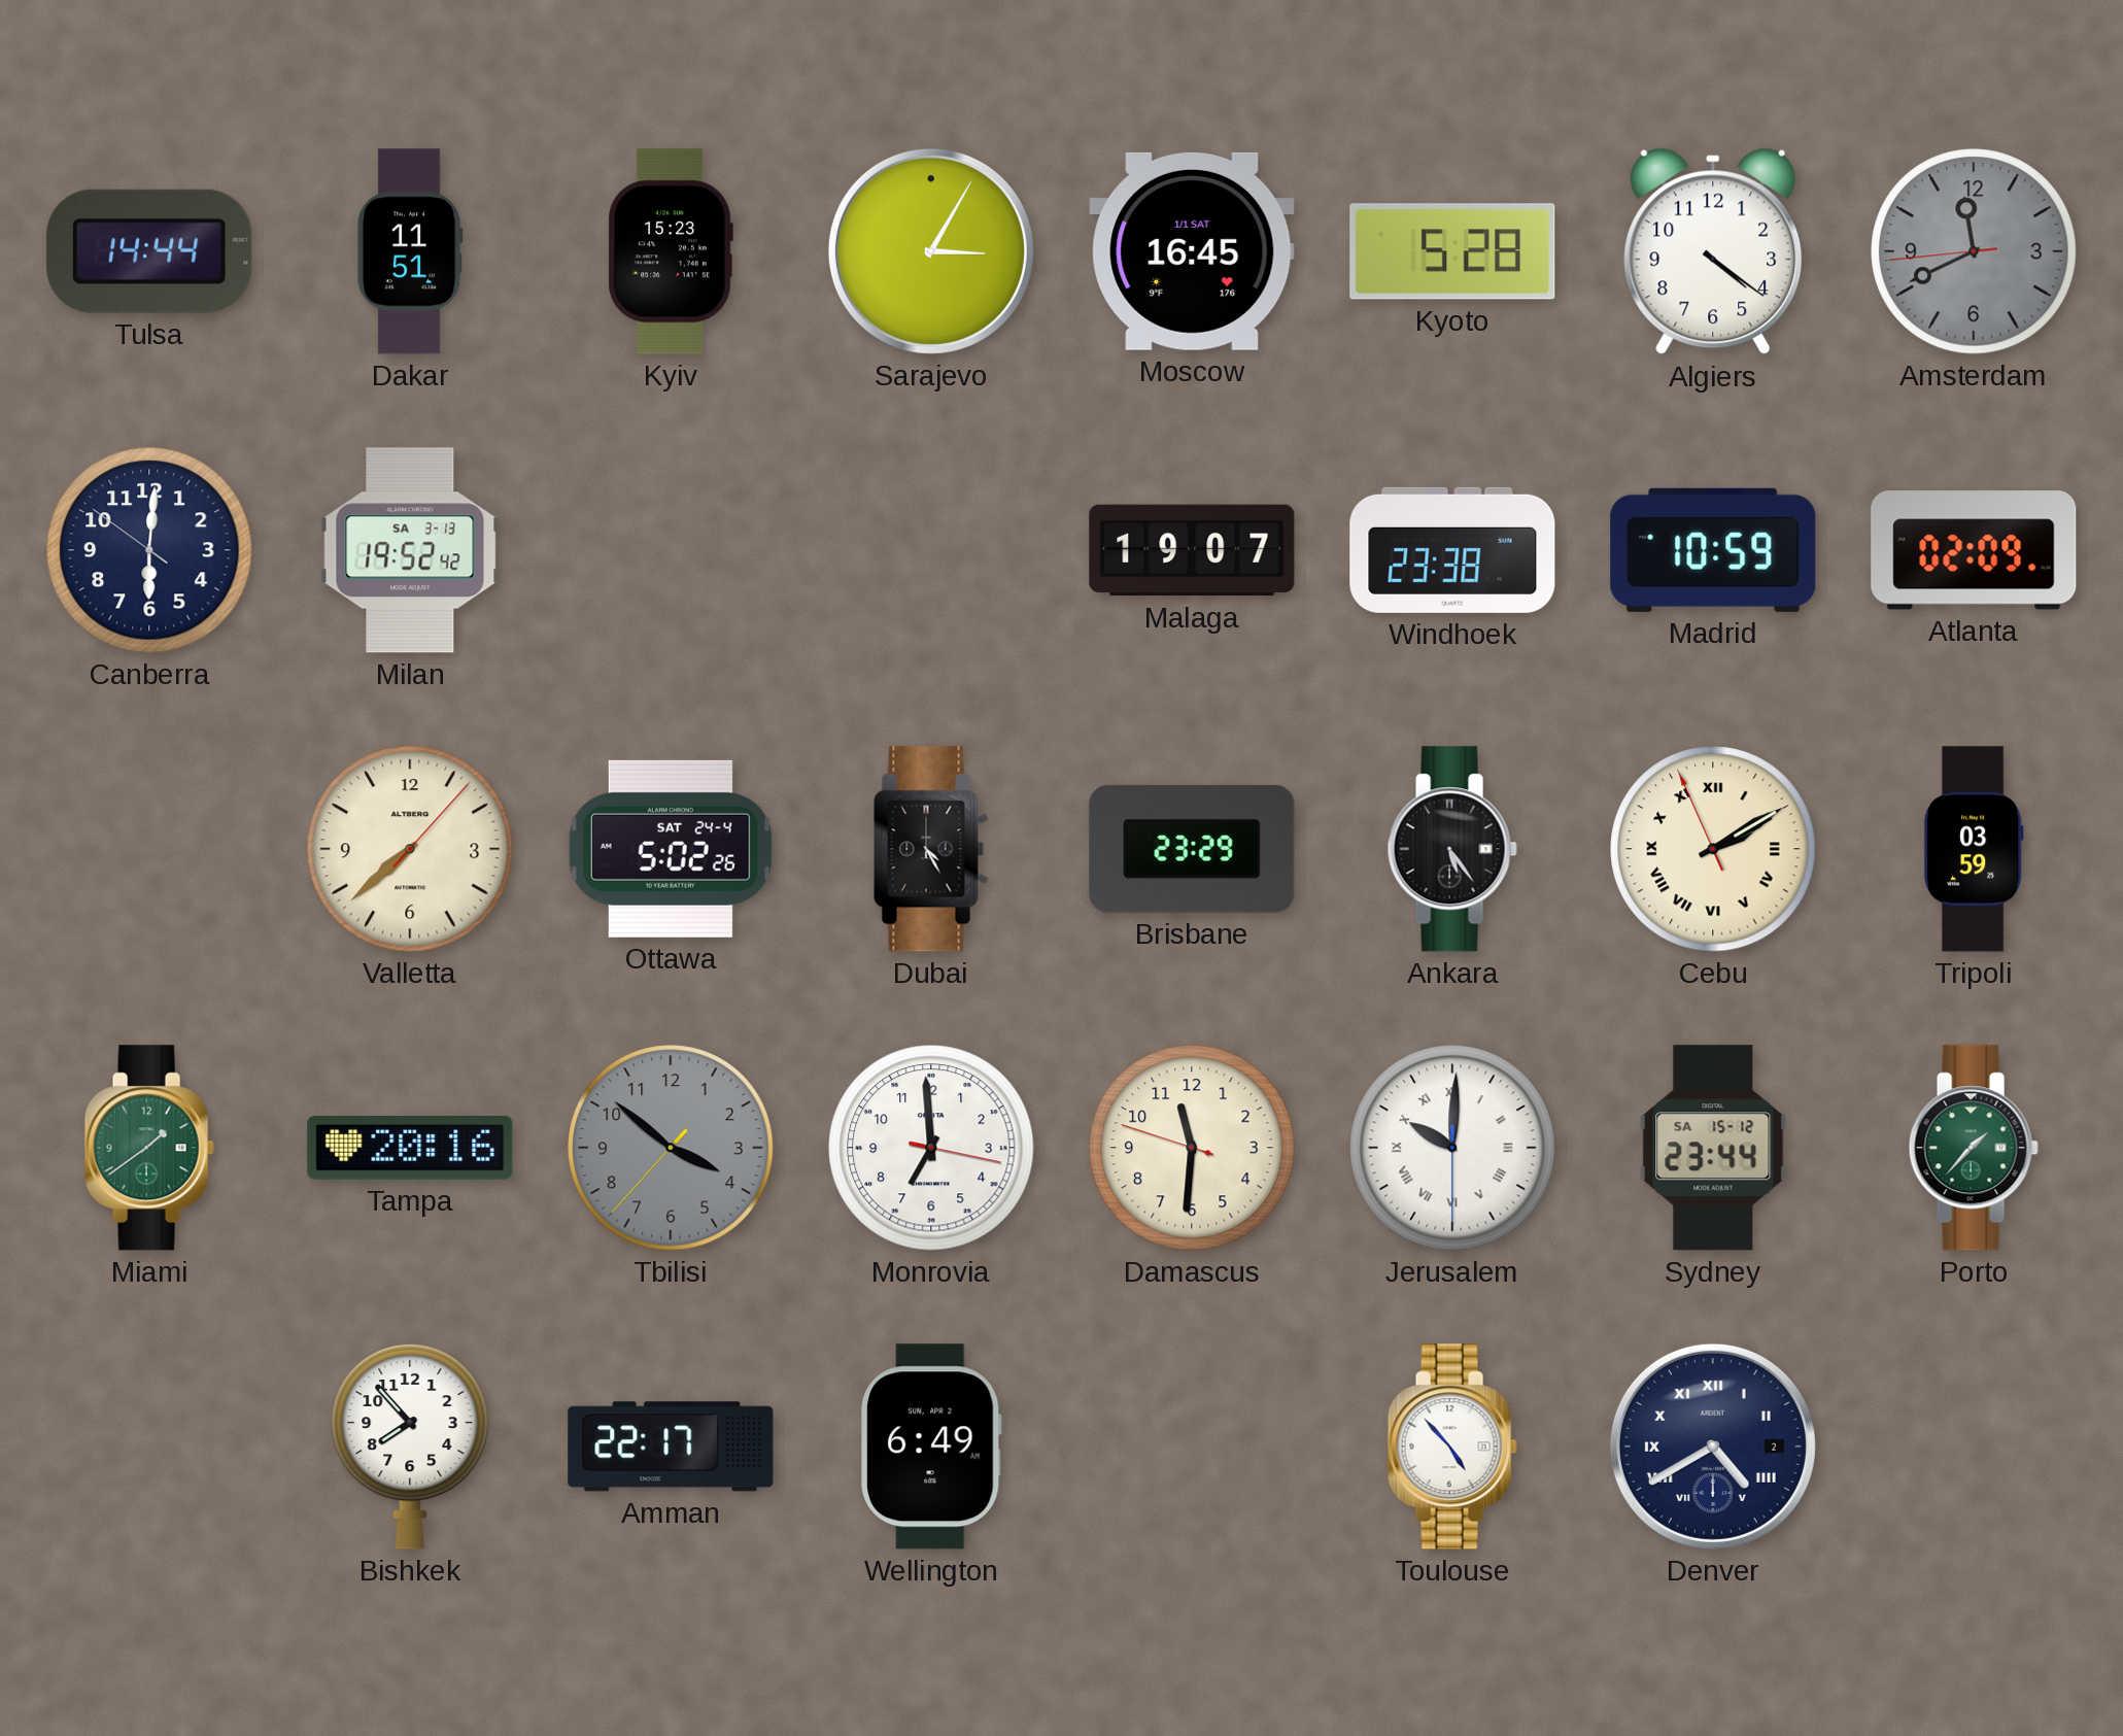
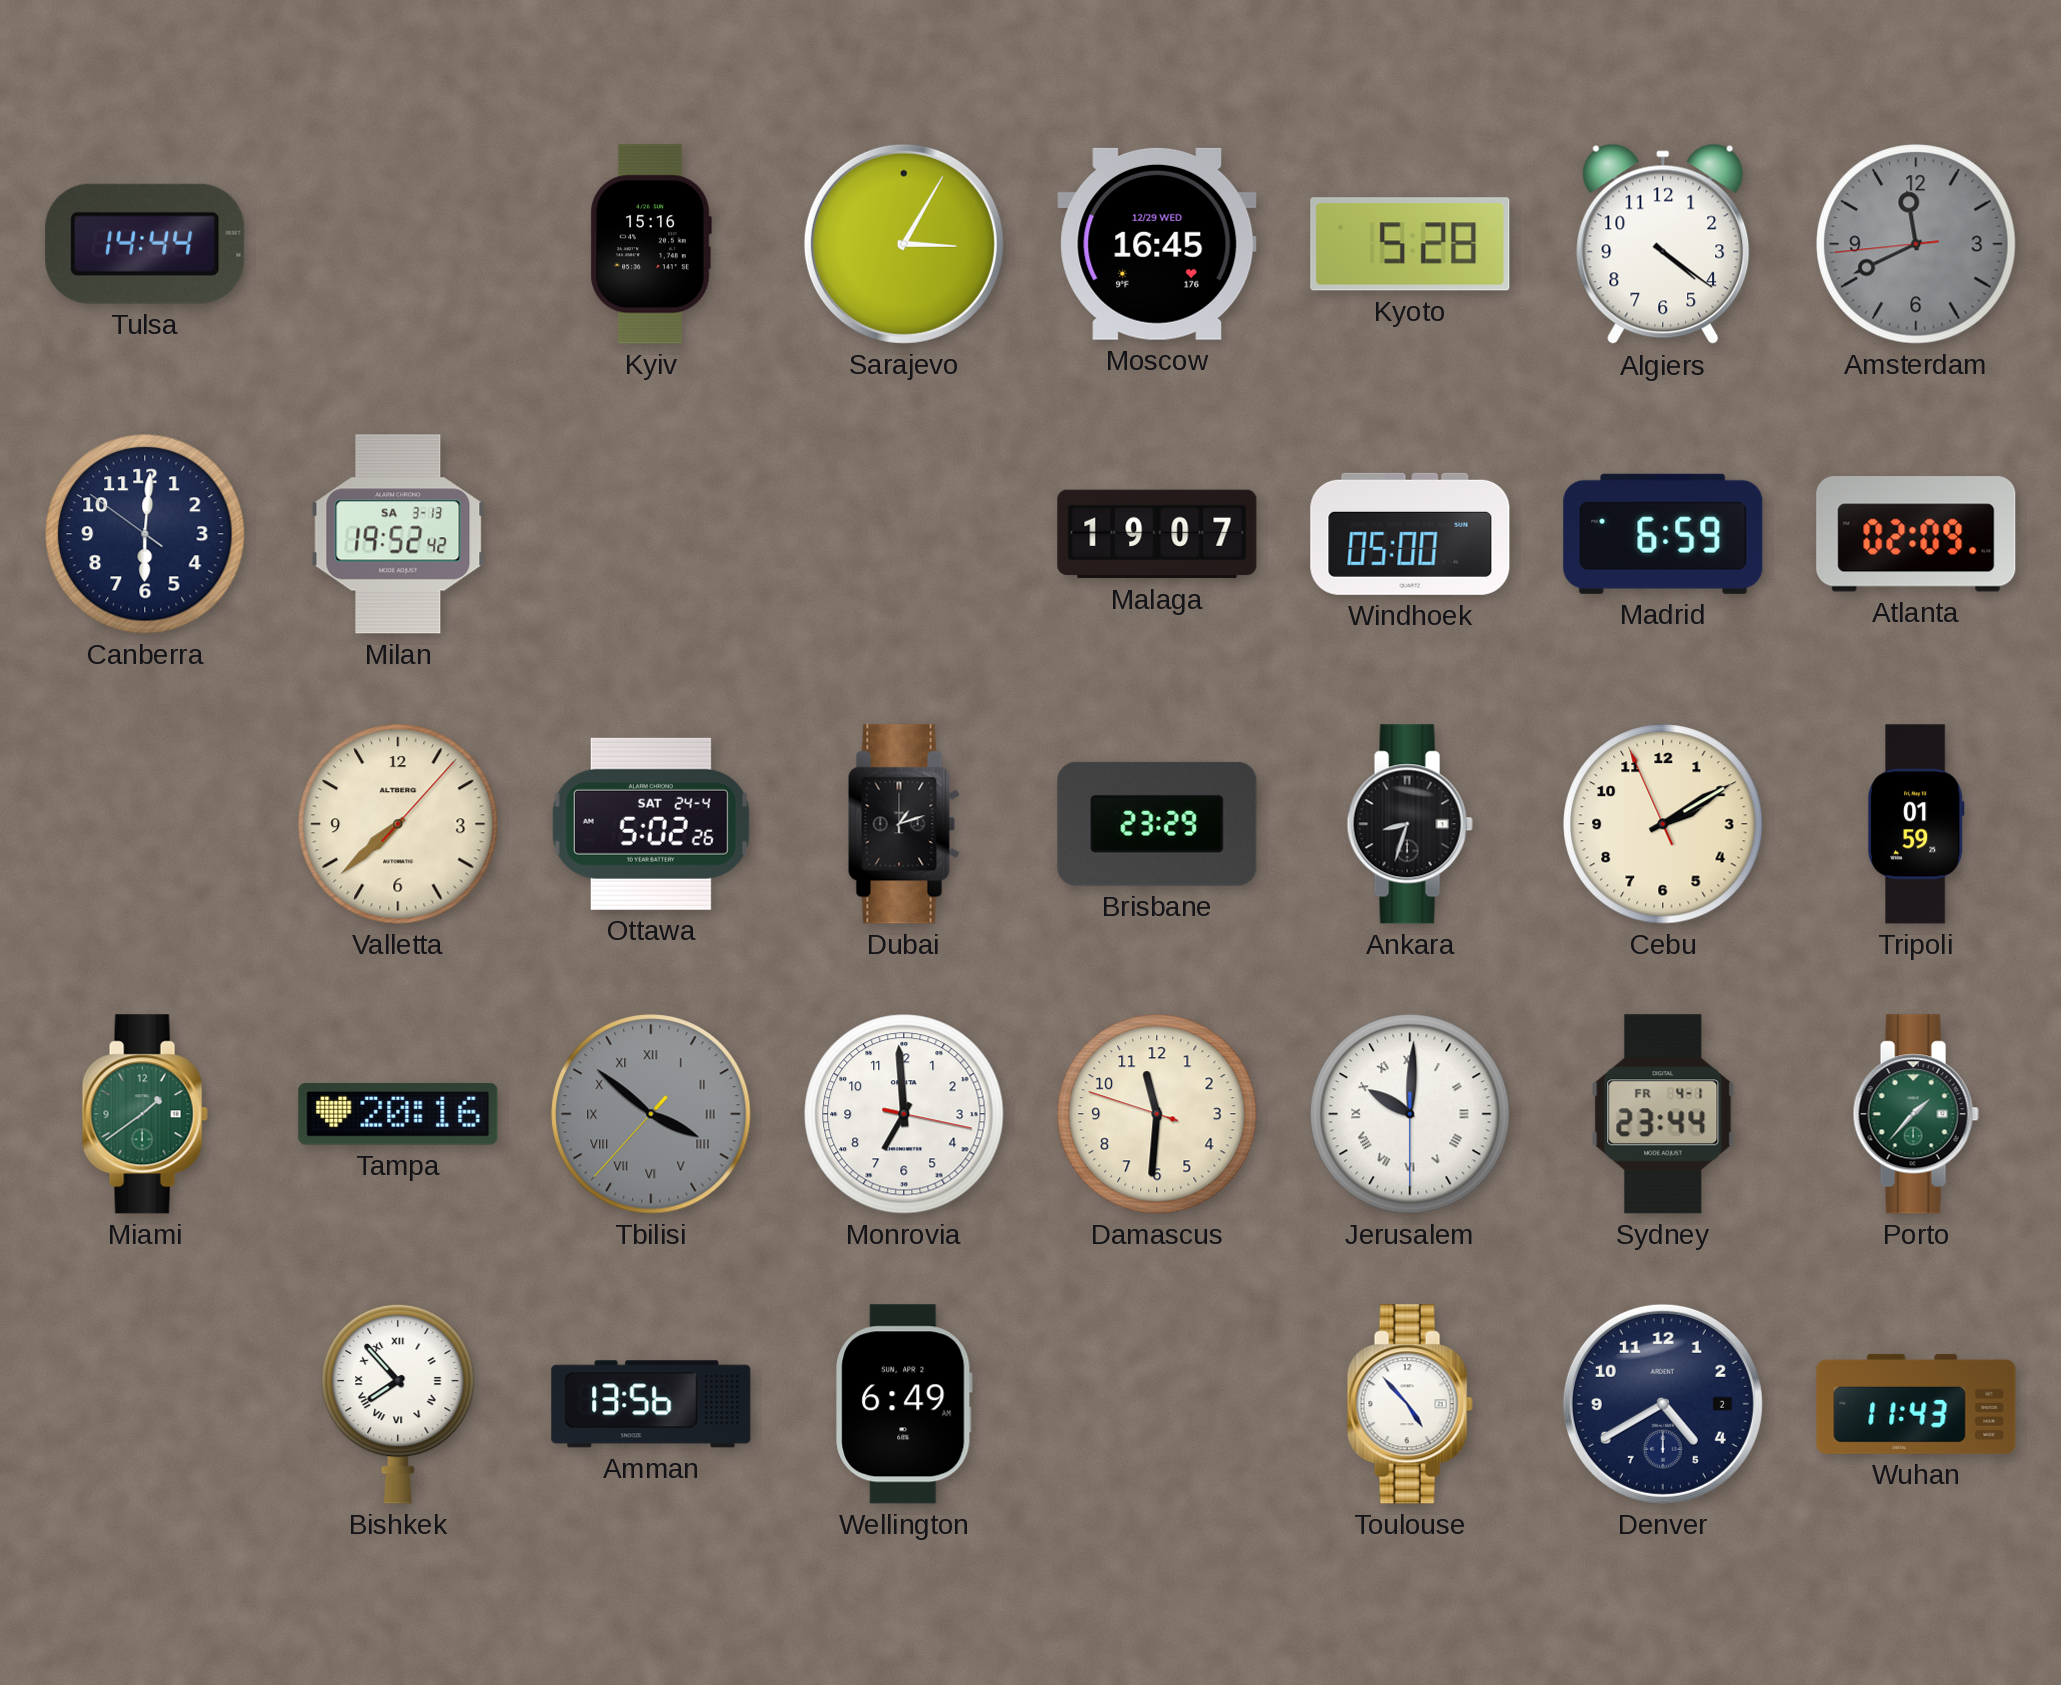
Dakar: 11:51 -> none
Kyiv: 15:23 -> 15:16
Moscow date: 1/1 SAT -> 12/29 WED
Windhoek: 23:38 -> 05:00
Madrid: 10:59 -> 6:59
Dubai: 4:25 -> 1:12
Ankara: 5:24 -> 8:33
Cebu numerals: Roman -> Arabic
Tripoli: 03:59 -> 01:59
Tbilisi numerals: Arabic -> Roman
Sydney date: SA 15-12 -> FR 4-1
Bishkek numerals: Arabic -> Roman
Amman: 22:17 -> 13:56
Denver numerals: Roman -> Arabic
Wuhan: none -> 11:43
